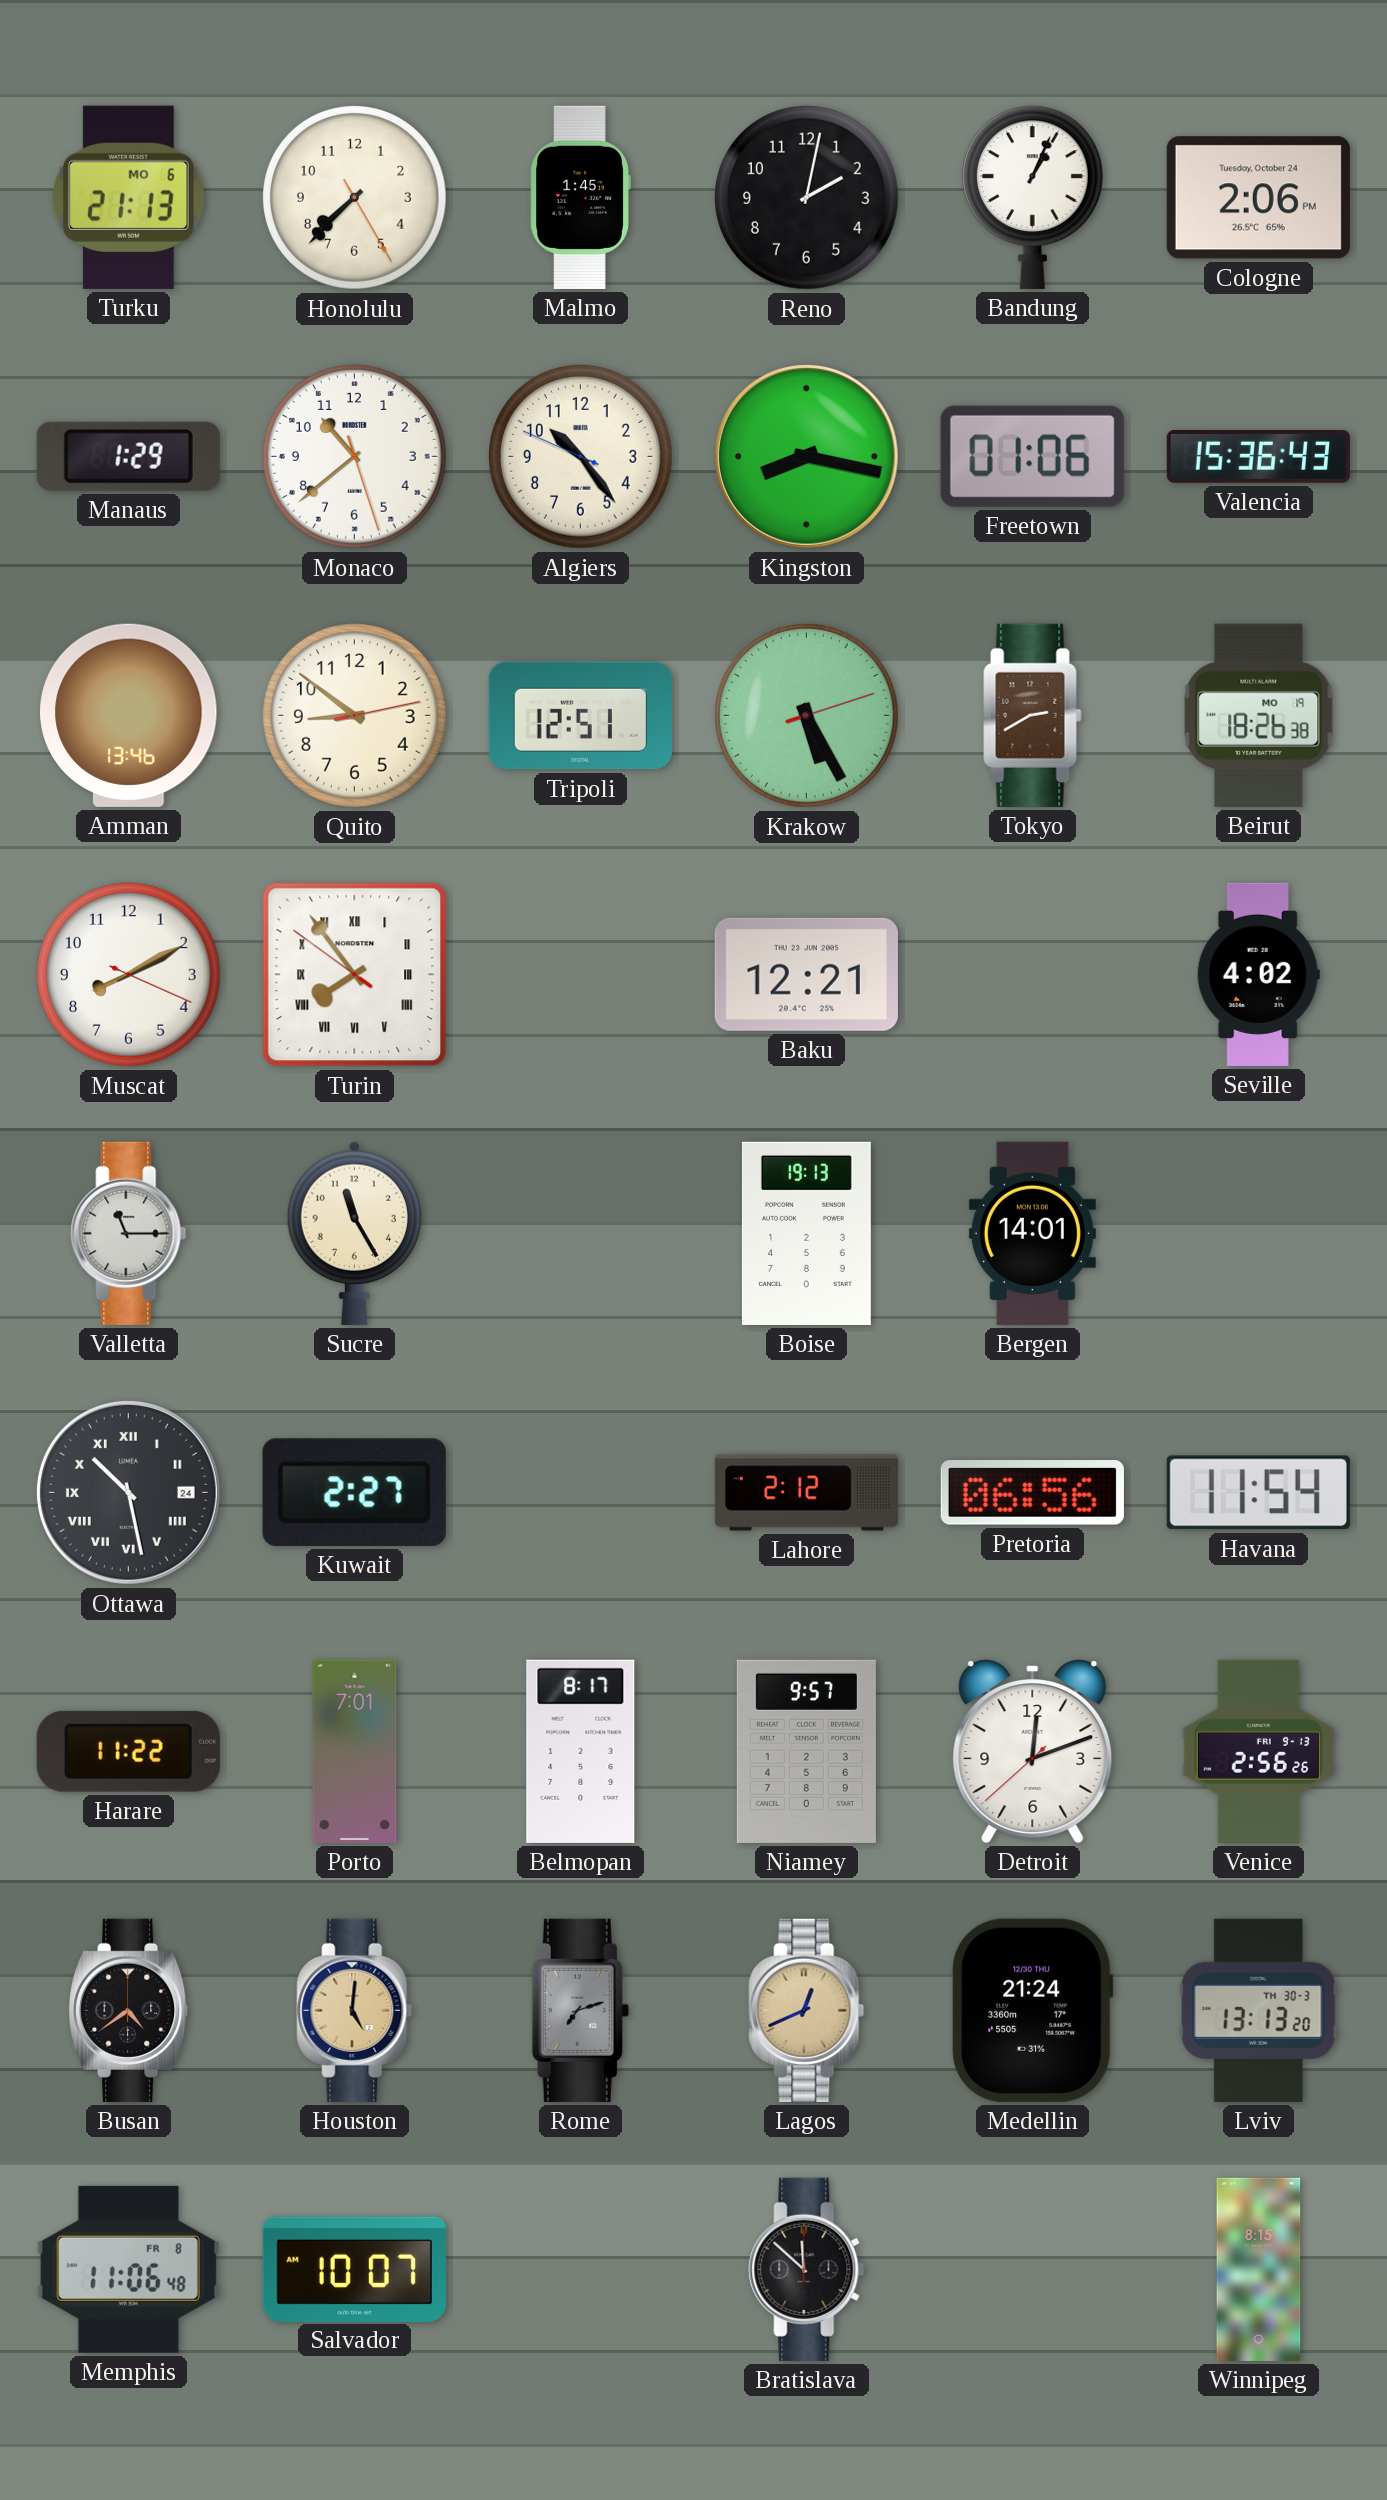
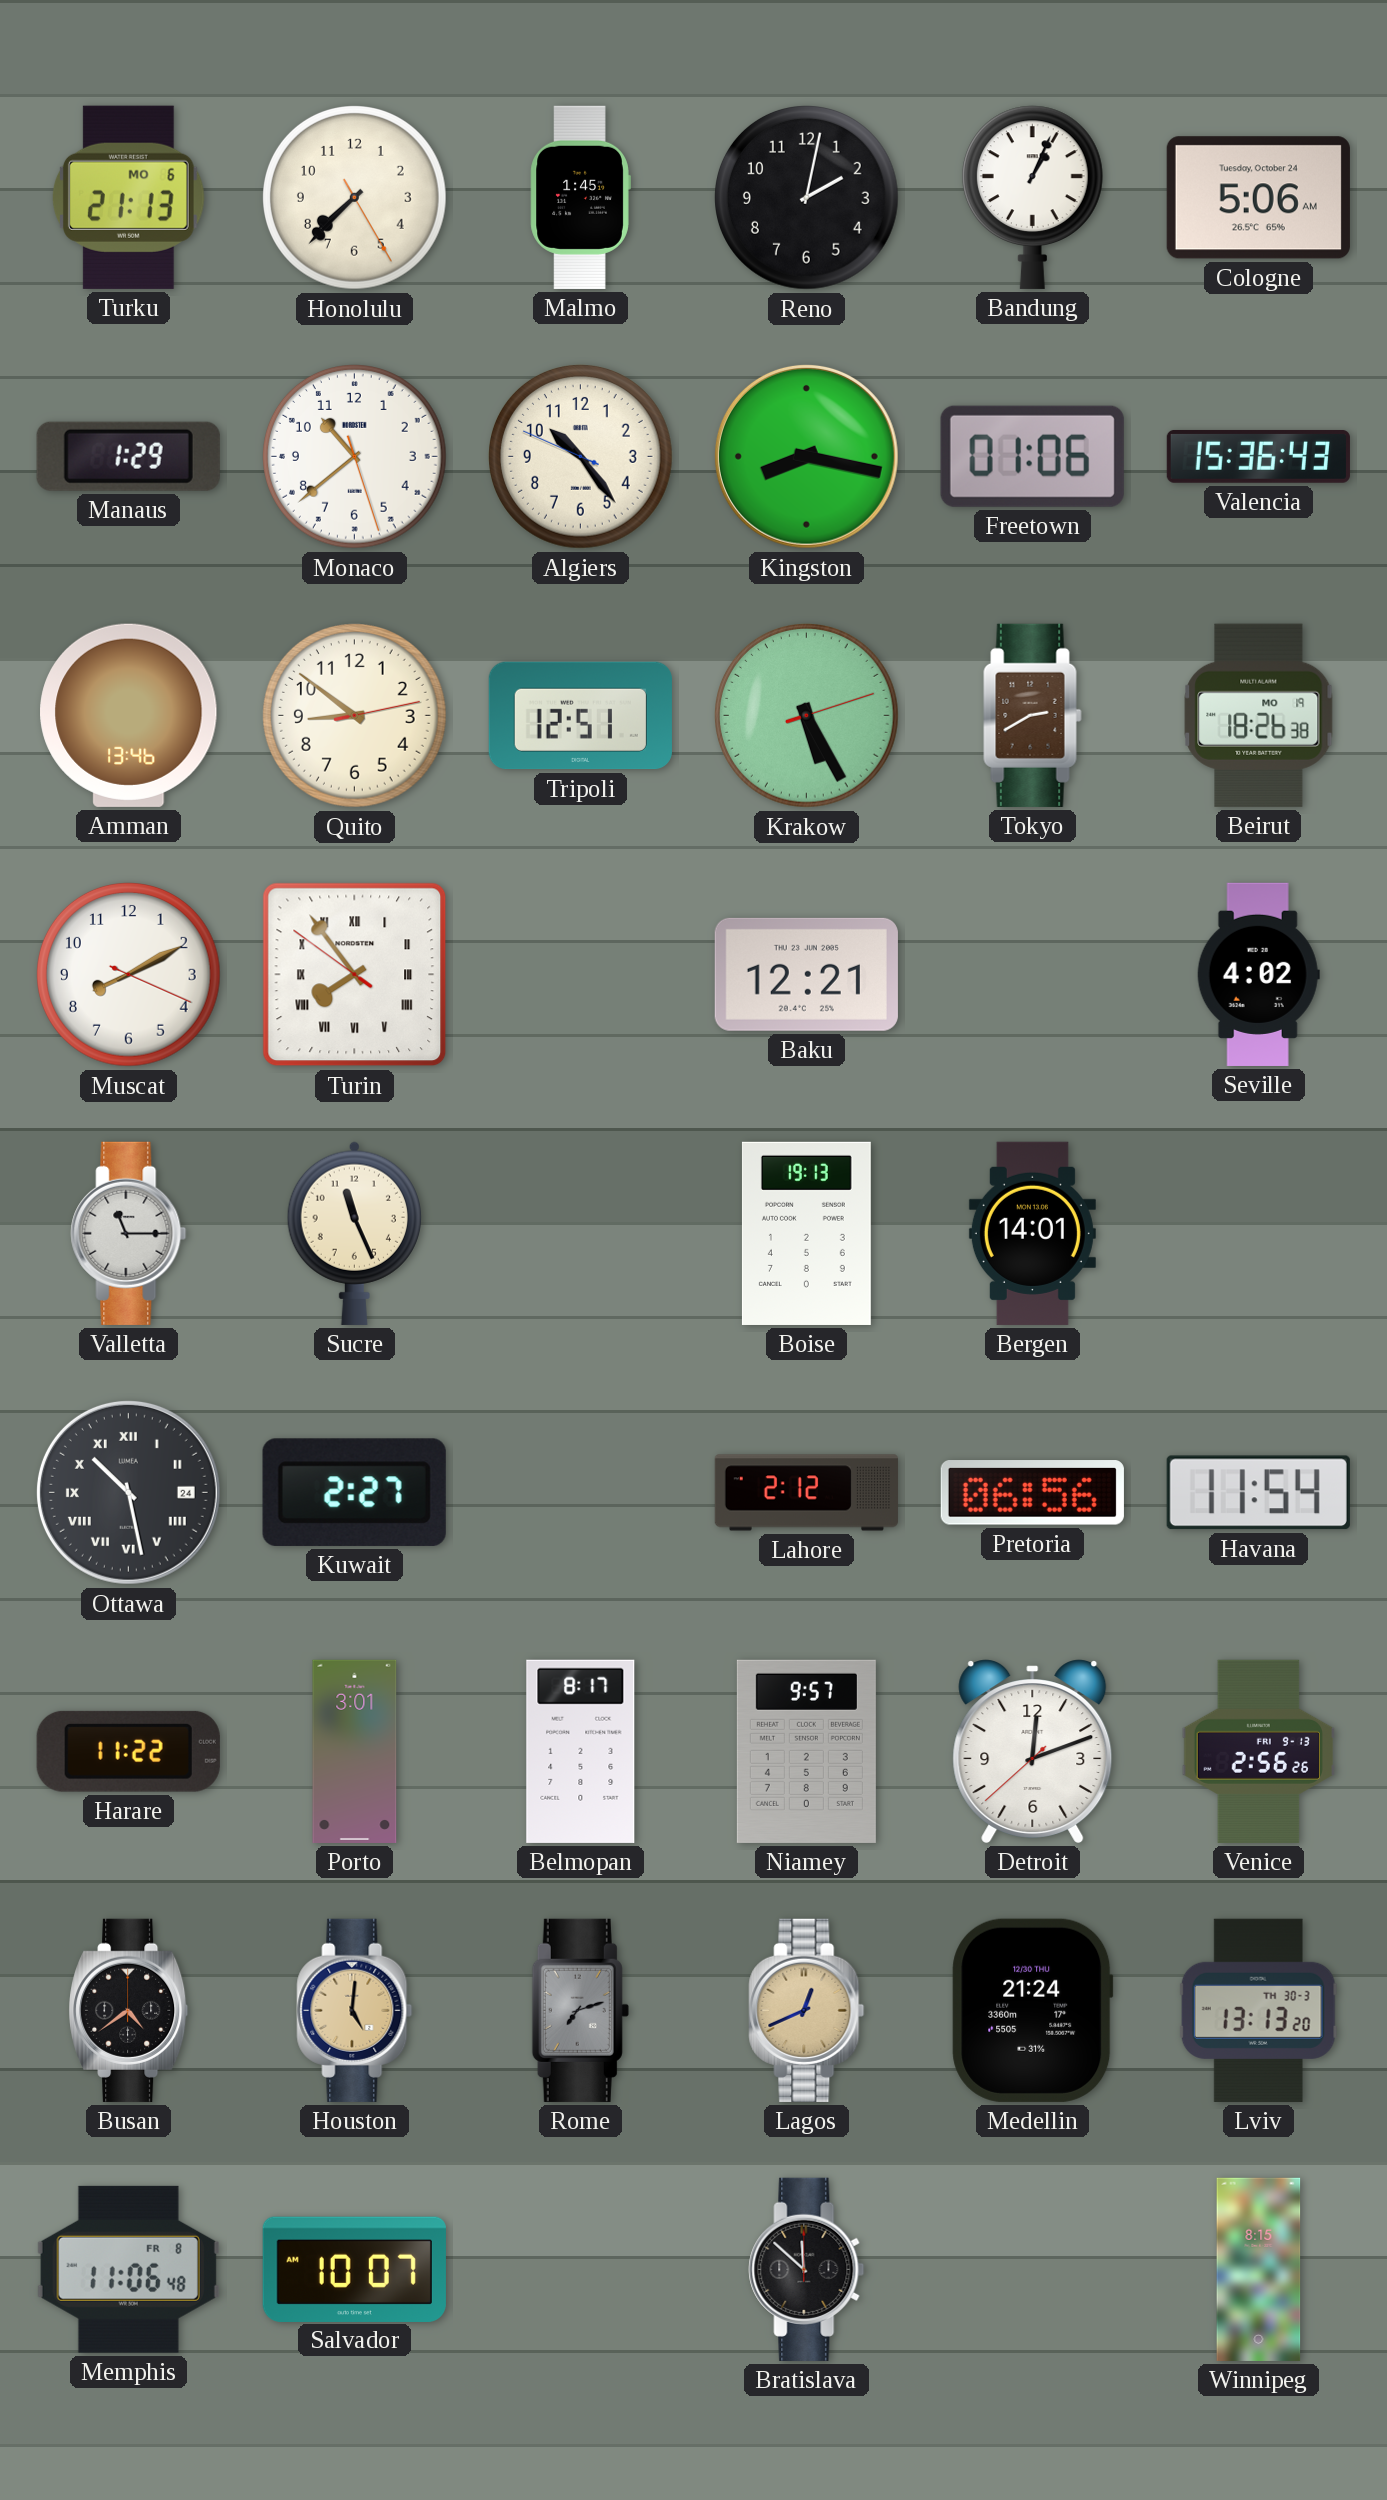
Cologne: 2:06 -> 5:06
Sucre: 11:25 -> 11:26
Porto: 7:01 -> 3:01
